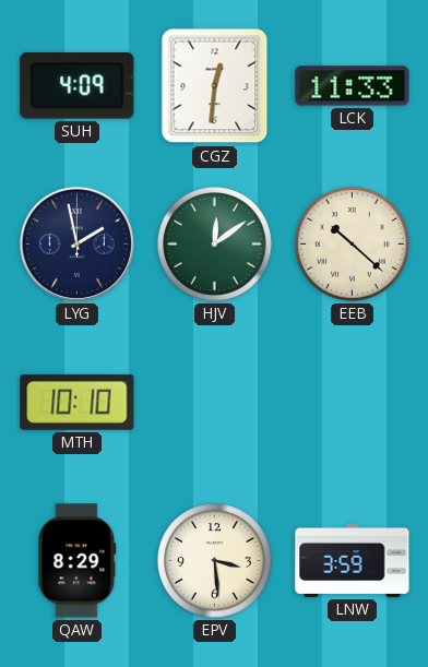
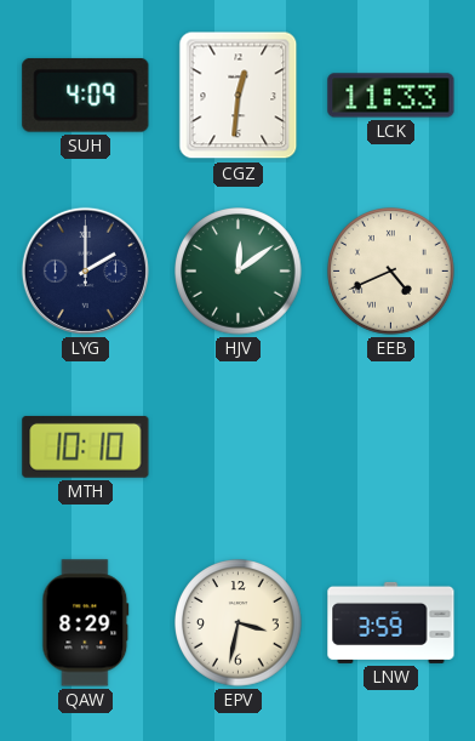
LYG: 1:58 -> 2:00
EEB: 10:22 -> 4:41
EPV: 3:29 -> 3:32
